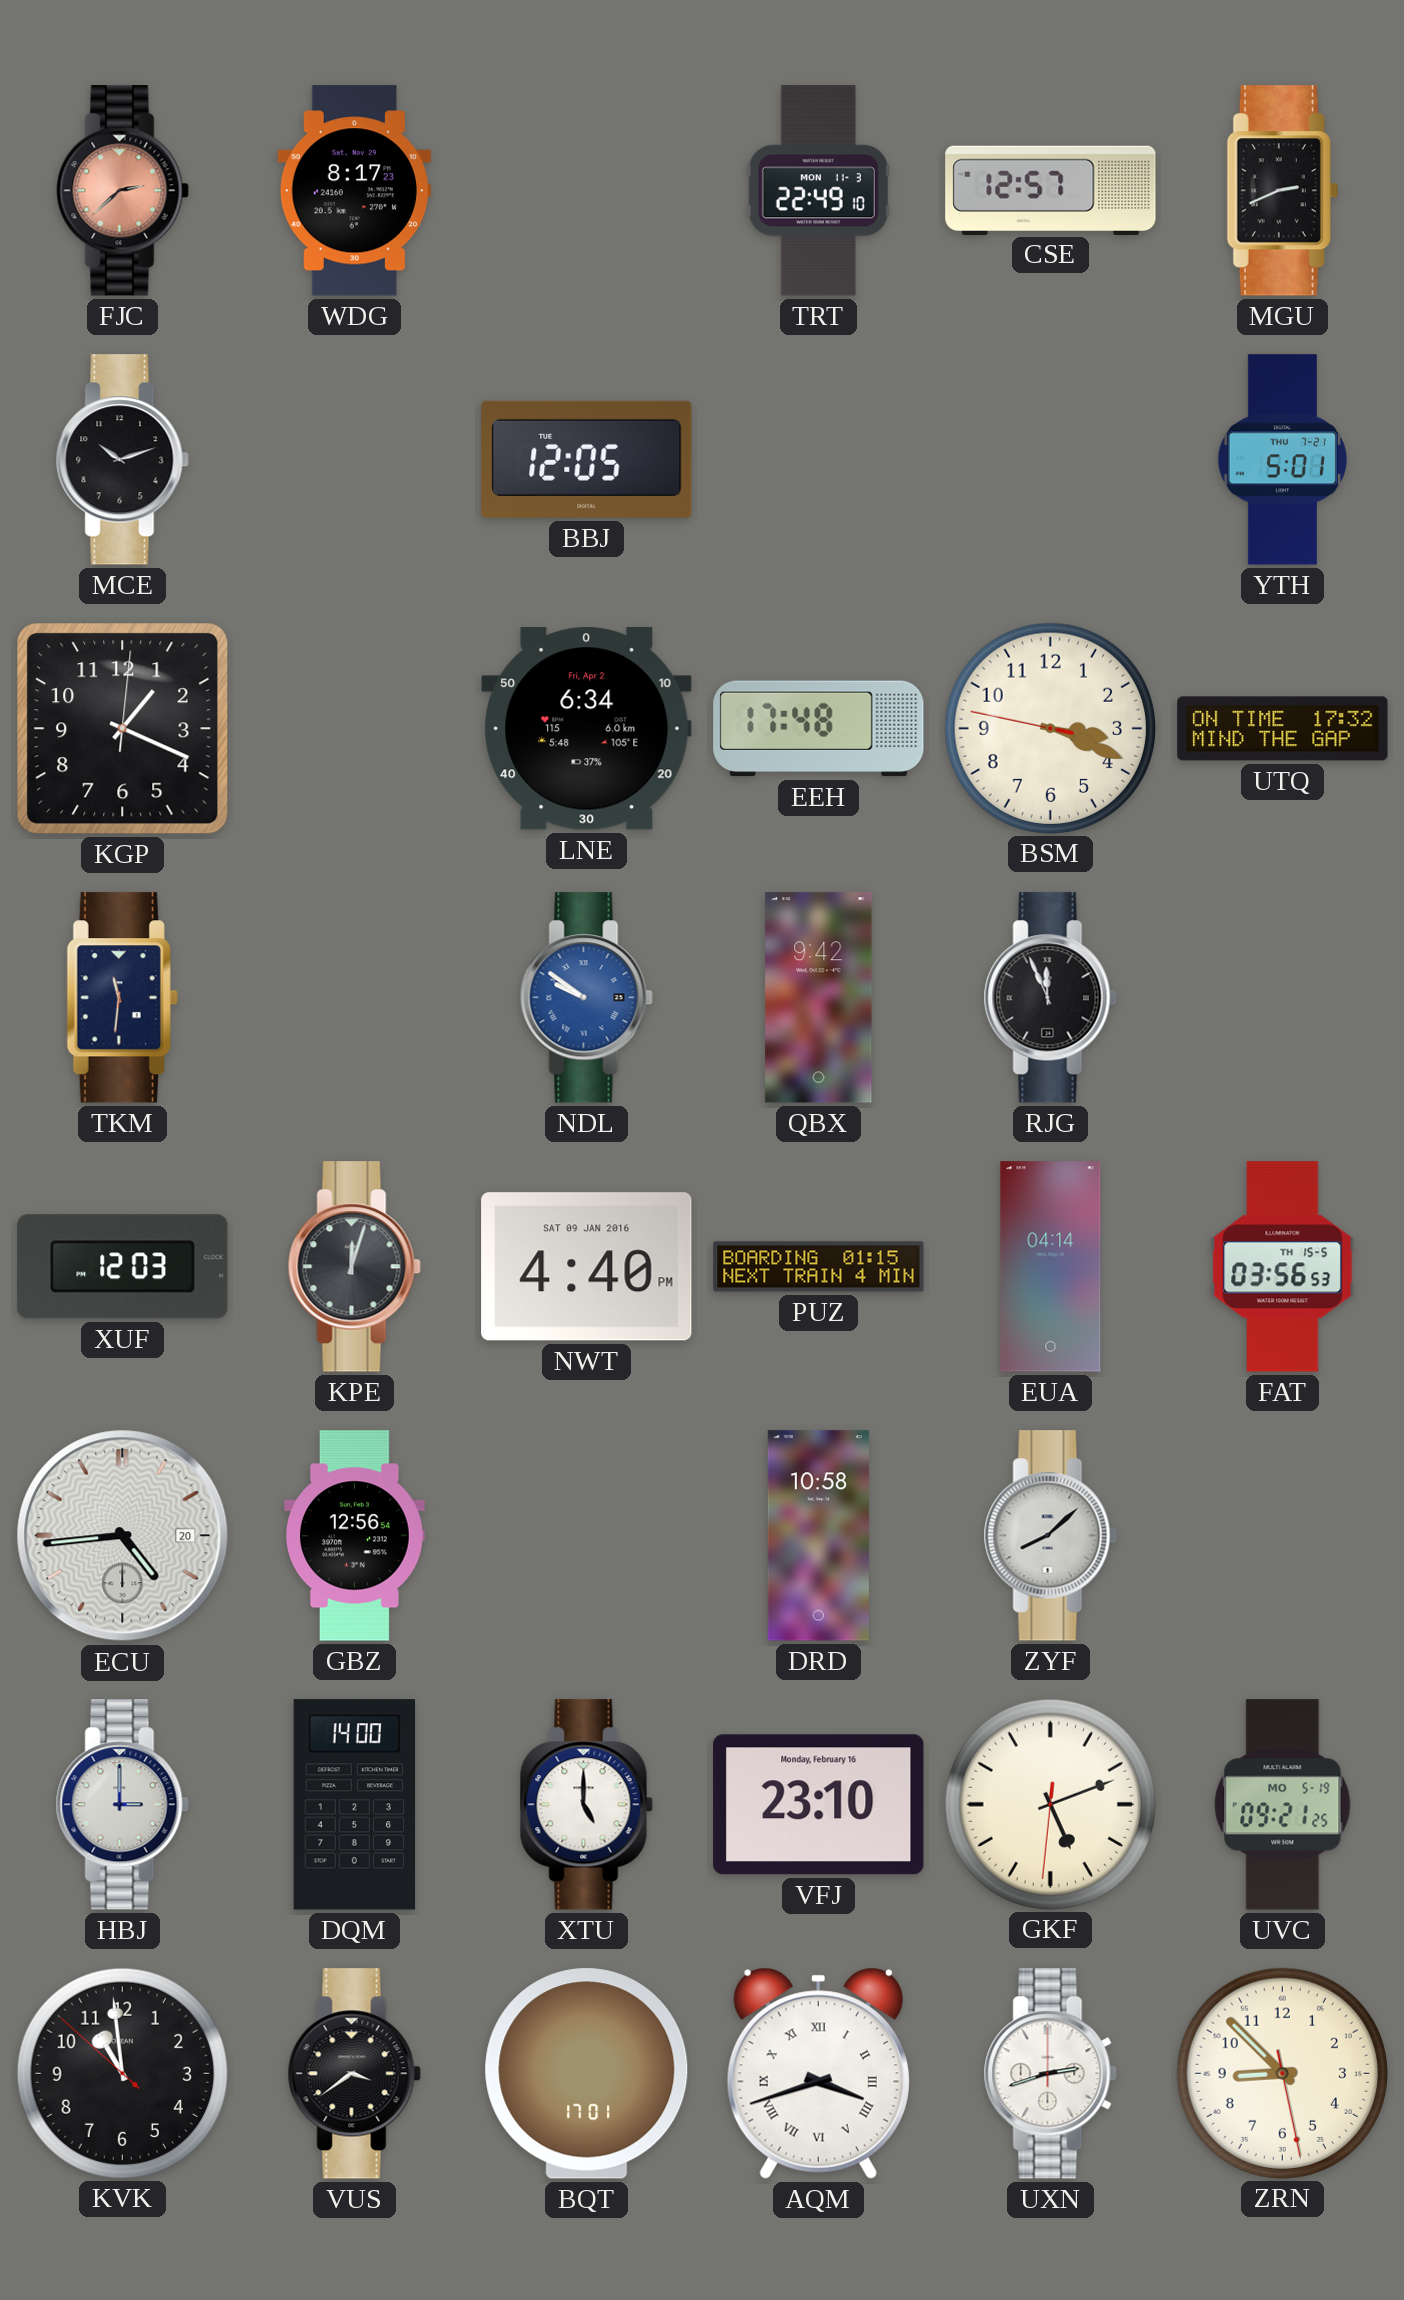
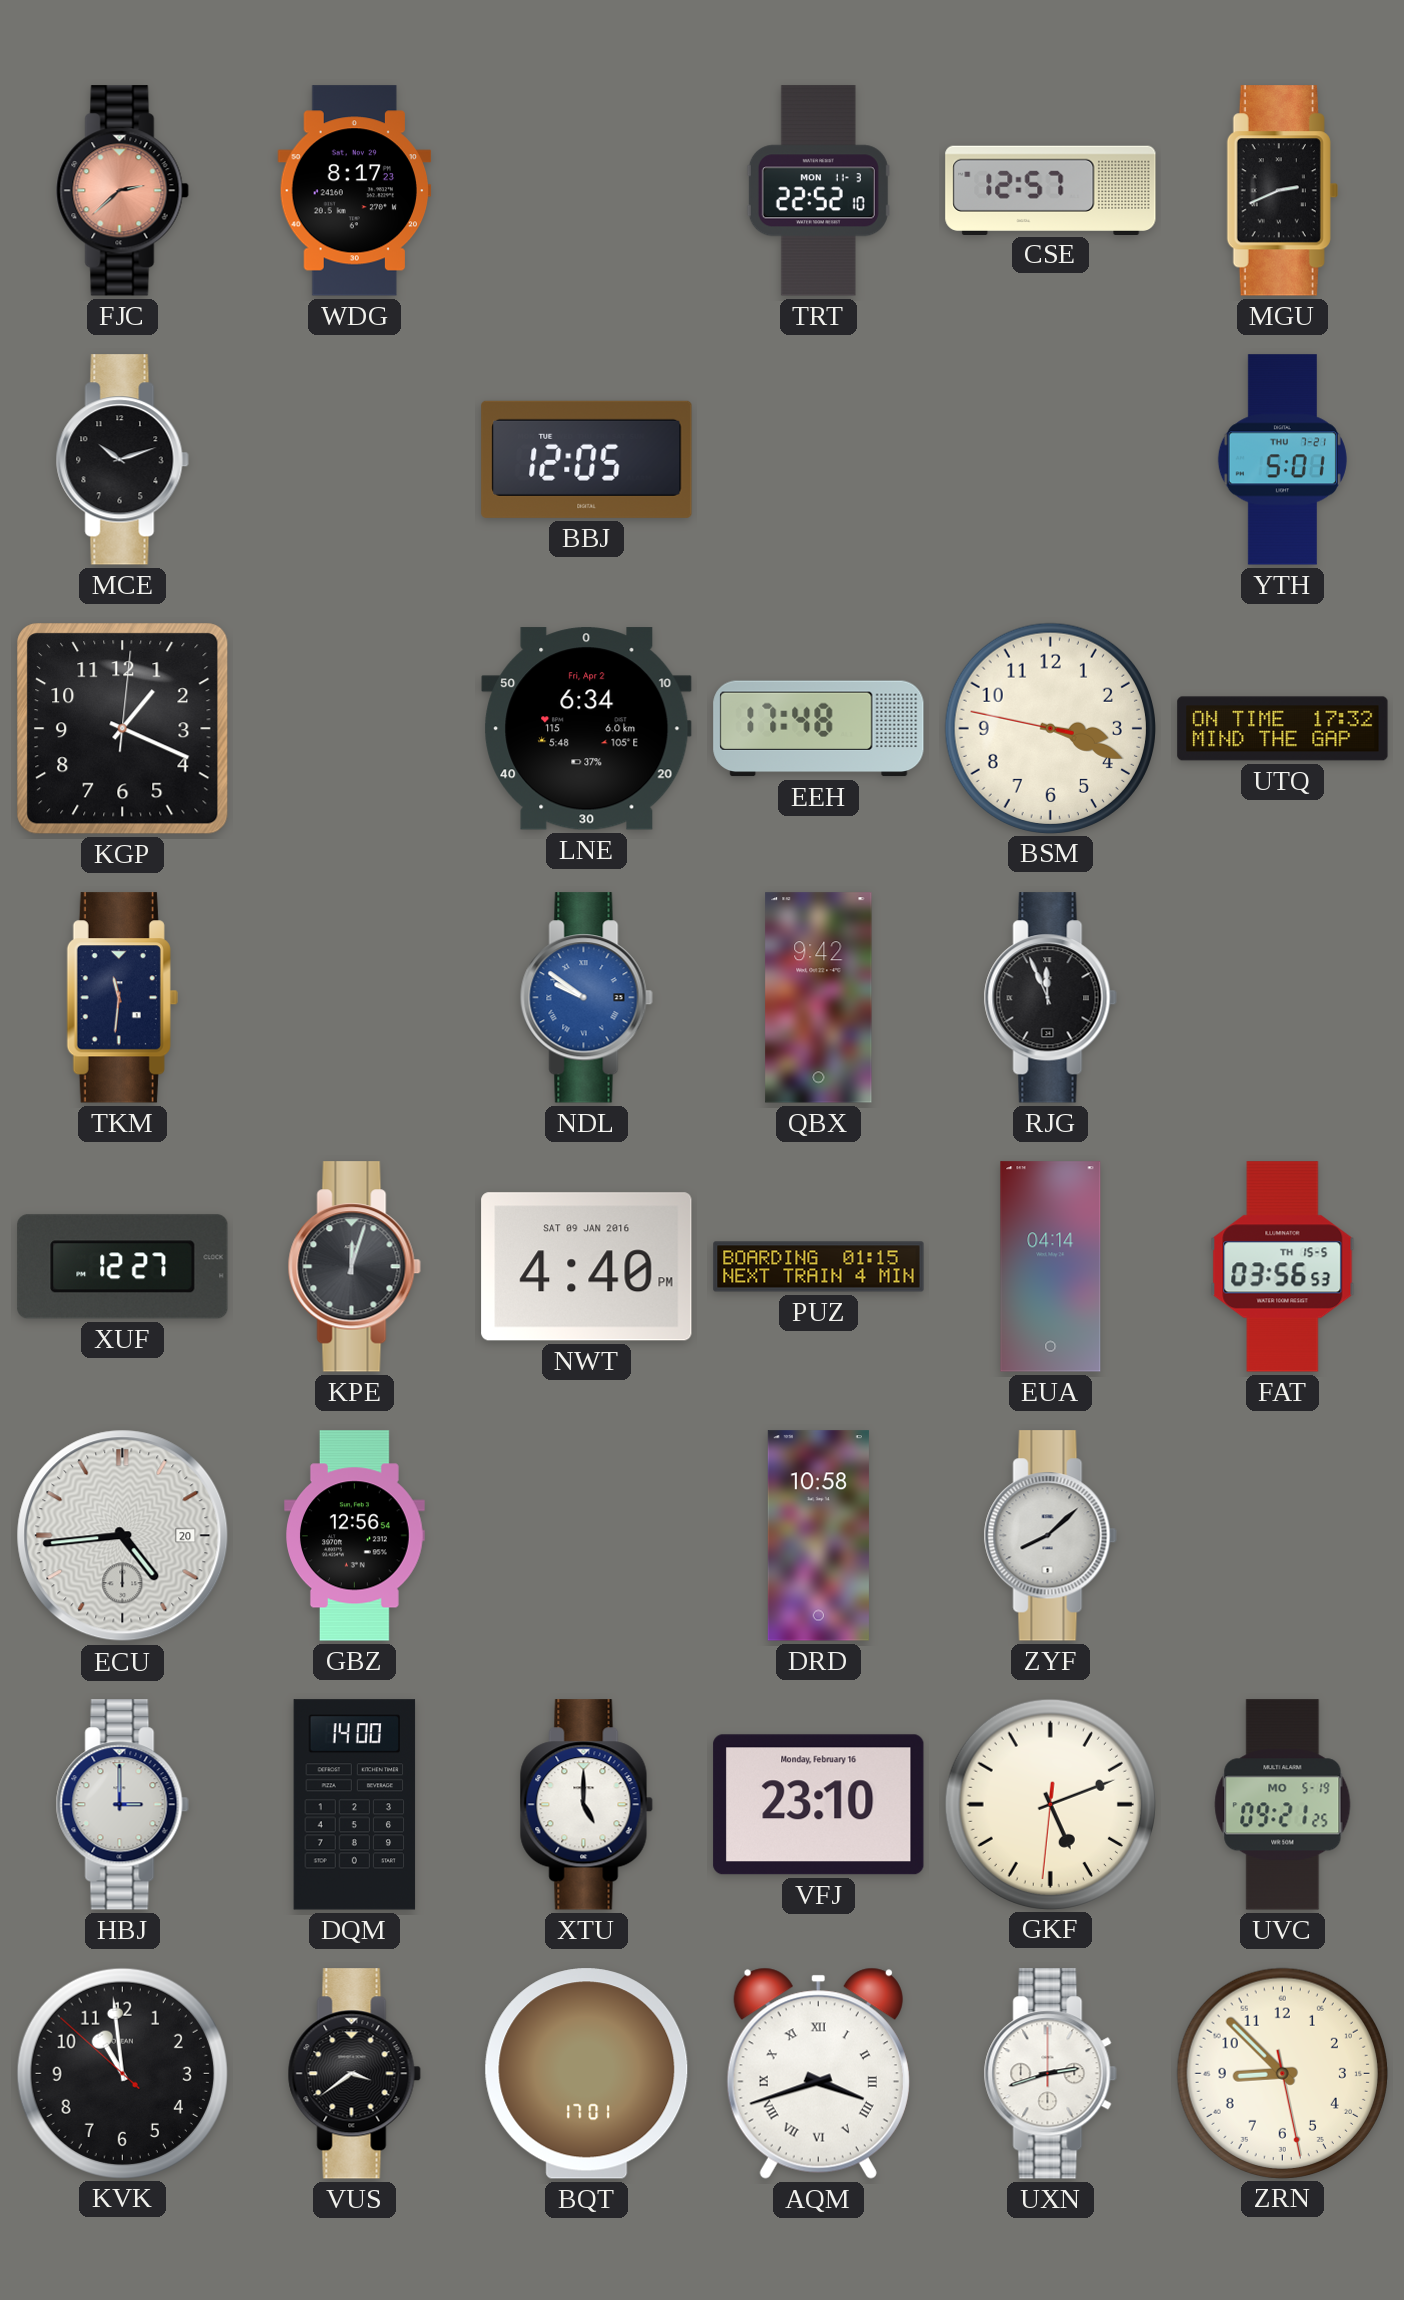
TRT: 22:49 -> 22:52
XUF: 12:03 -> 12:27
